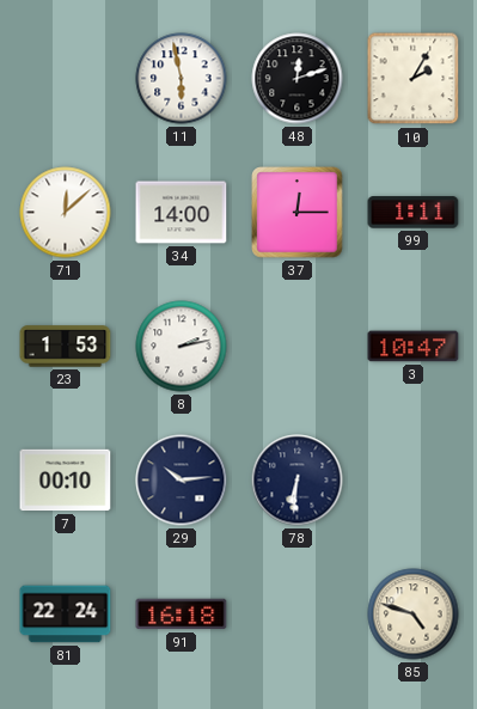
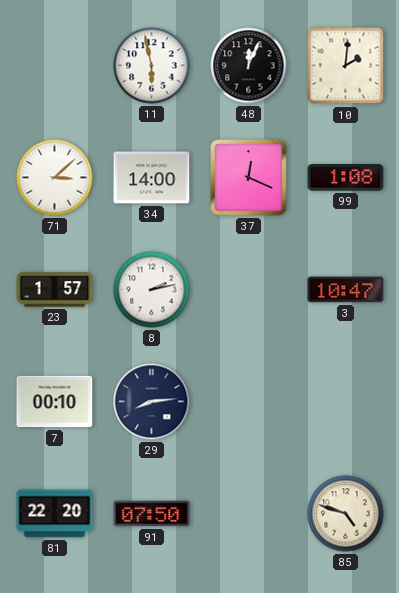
48: 12:12 -> 12:04
10: 2:05 -> 2:01
71: 12:08 -> 3:08
37: 12:15 -> 12:19
99: 1:11 -> 1:08
23: 1:53 -> 1:57
29: 10:14 -> 8:14
78: 6:31 -> none
81: 22:24 -> 22:20
91: 16:18 -> 07:50
